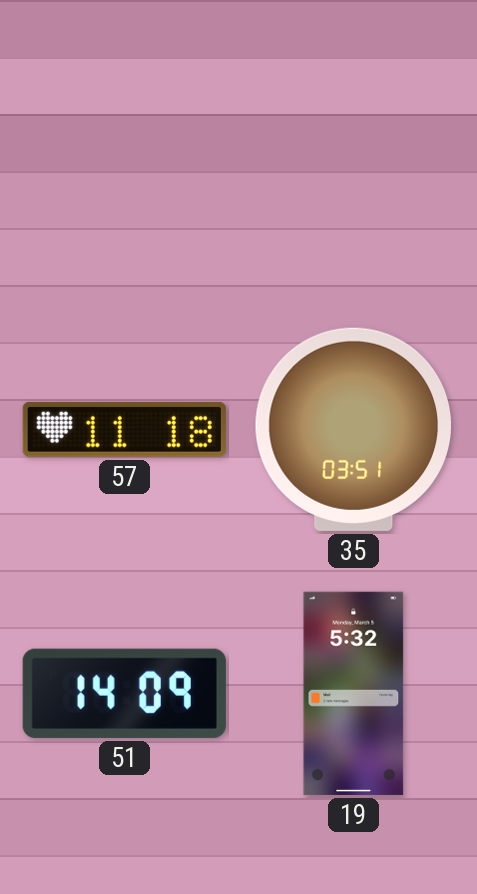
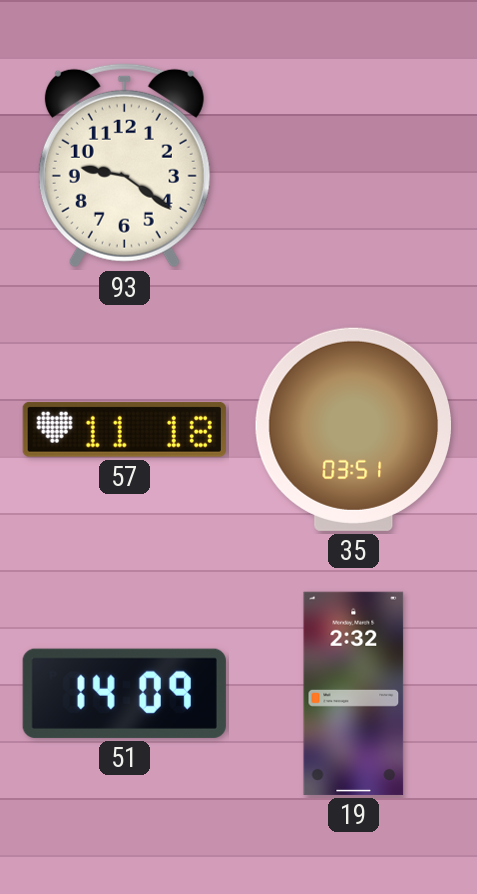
93: none -> 9:21
19: 5:32 -> 2:32
